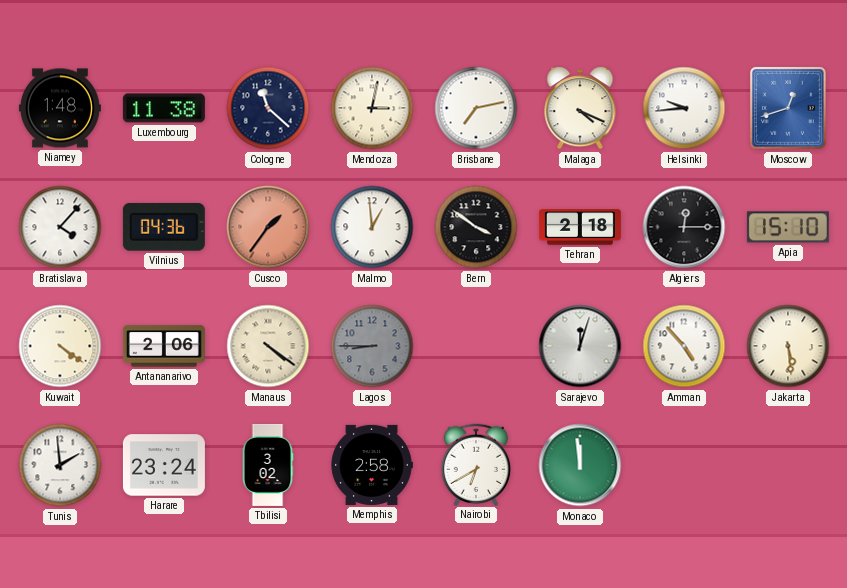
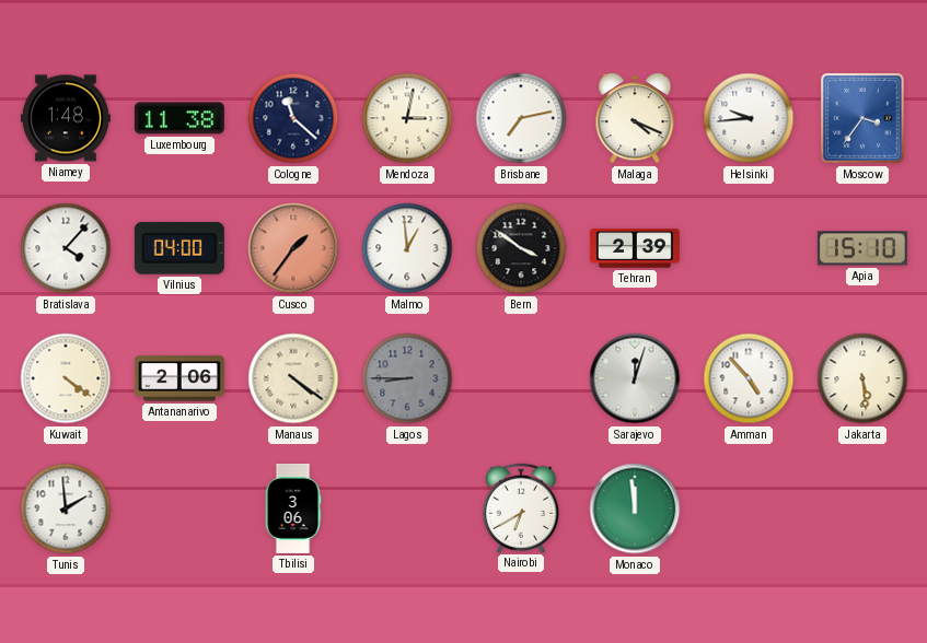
Moscow: 12:42 -> 3:36
Vilnius: 04:36 -> 04:00
Tehran: 2:18 -> 2:39
Algiers: 12:15 -> none
Harare: 23:24 -> none
Tbilisi: 3:02 -> 3:06
Memphis: 2:58 -> none
